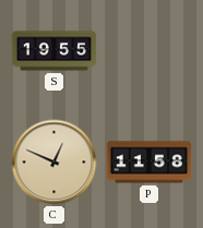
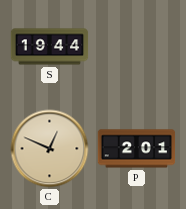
S: 19:55 -> 19:44
P: 11:58 -> 2:01
